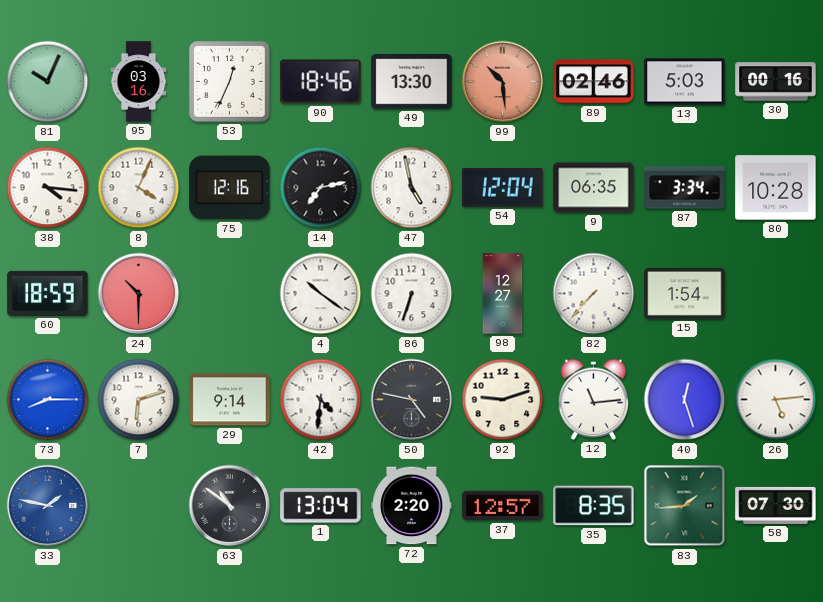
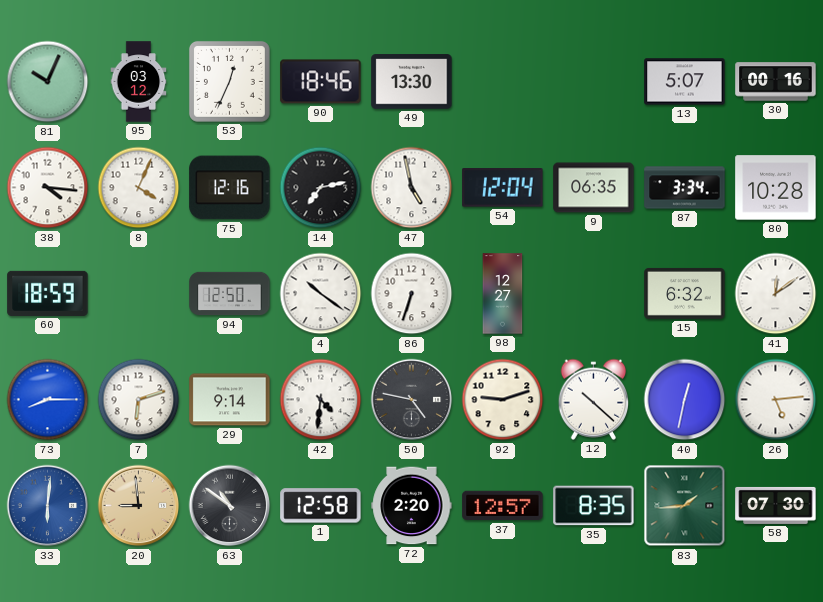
95: 03:16 -> 03:12
99: 10:29 -> none
89: 02:46 -> none
13: 5:03 -> 5:07
24: 10:30 -> none
94: none -> 12:50
82: 7:37 -> none
15: 1:54 -> 6:32
41: none -> 12:09
12: 11:14 -> 10:22
40: 12:27 -> 12:32
33: 1:47 -> 6:01
20: none -> 8:59
1: 13:04 -> 12:58
